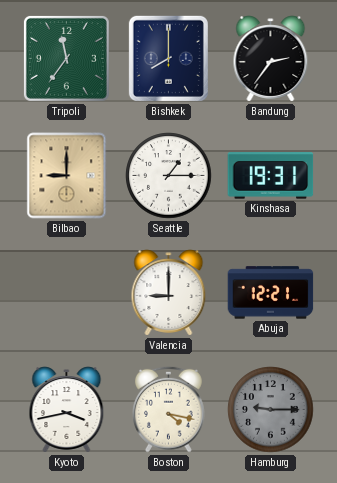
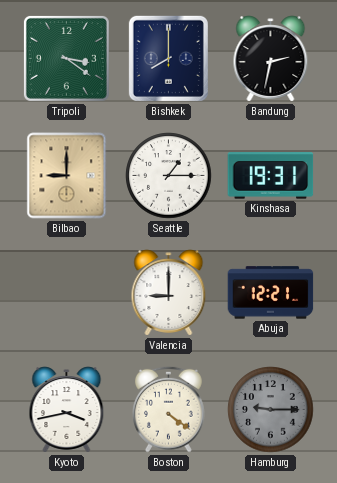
Tripoli: 11:36 -> 3:21
Bandung: 2:36 -> 2:32
Boston: 4:17 -> 4:21
